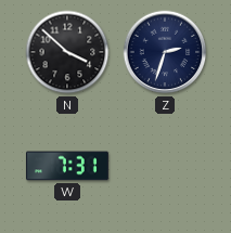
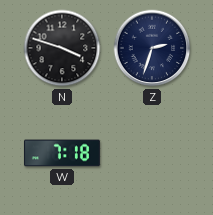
N: 3:52 -> 3:48
W: 7:31 -> 7:18
